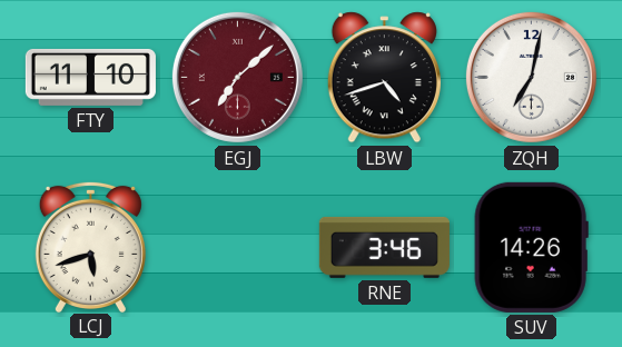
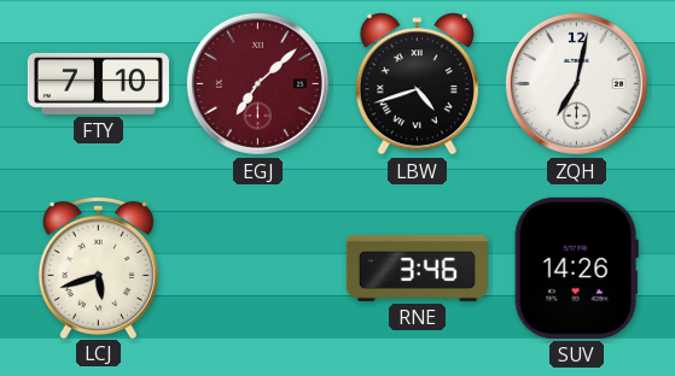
FTY: 11:10 -> 7:10
